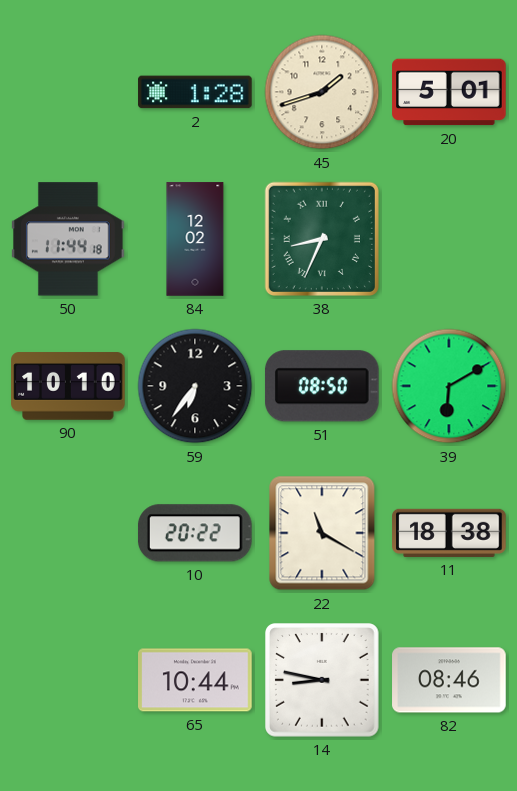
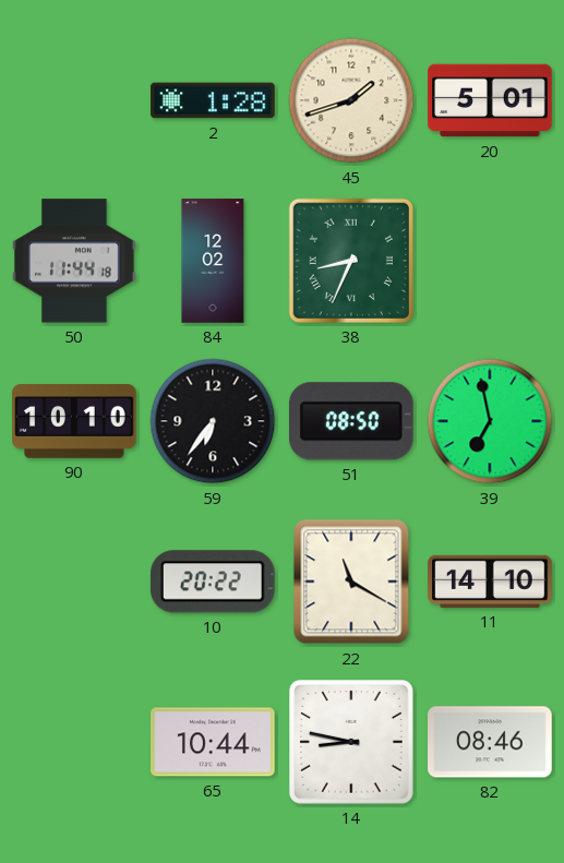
39: 6:10 -> 6:58
11: 18:38 -> 14:10
